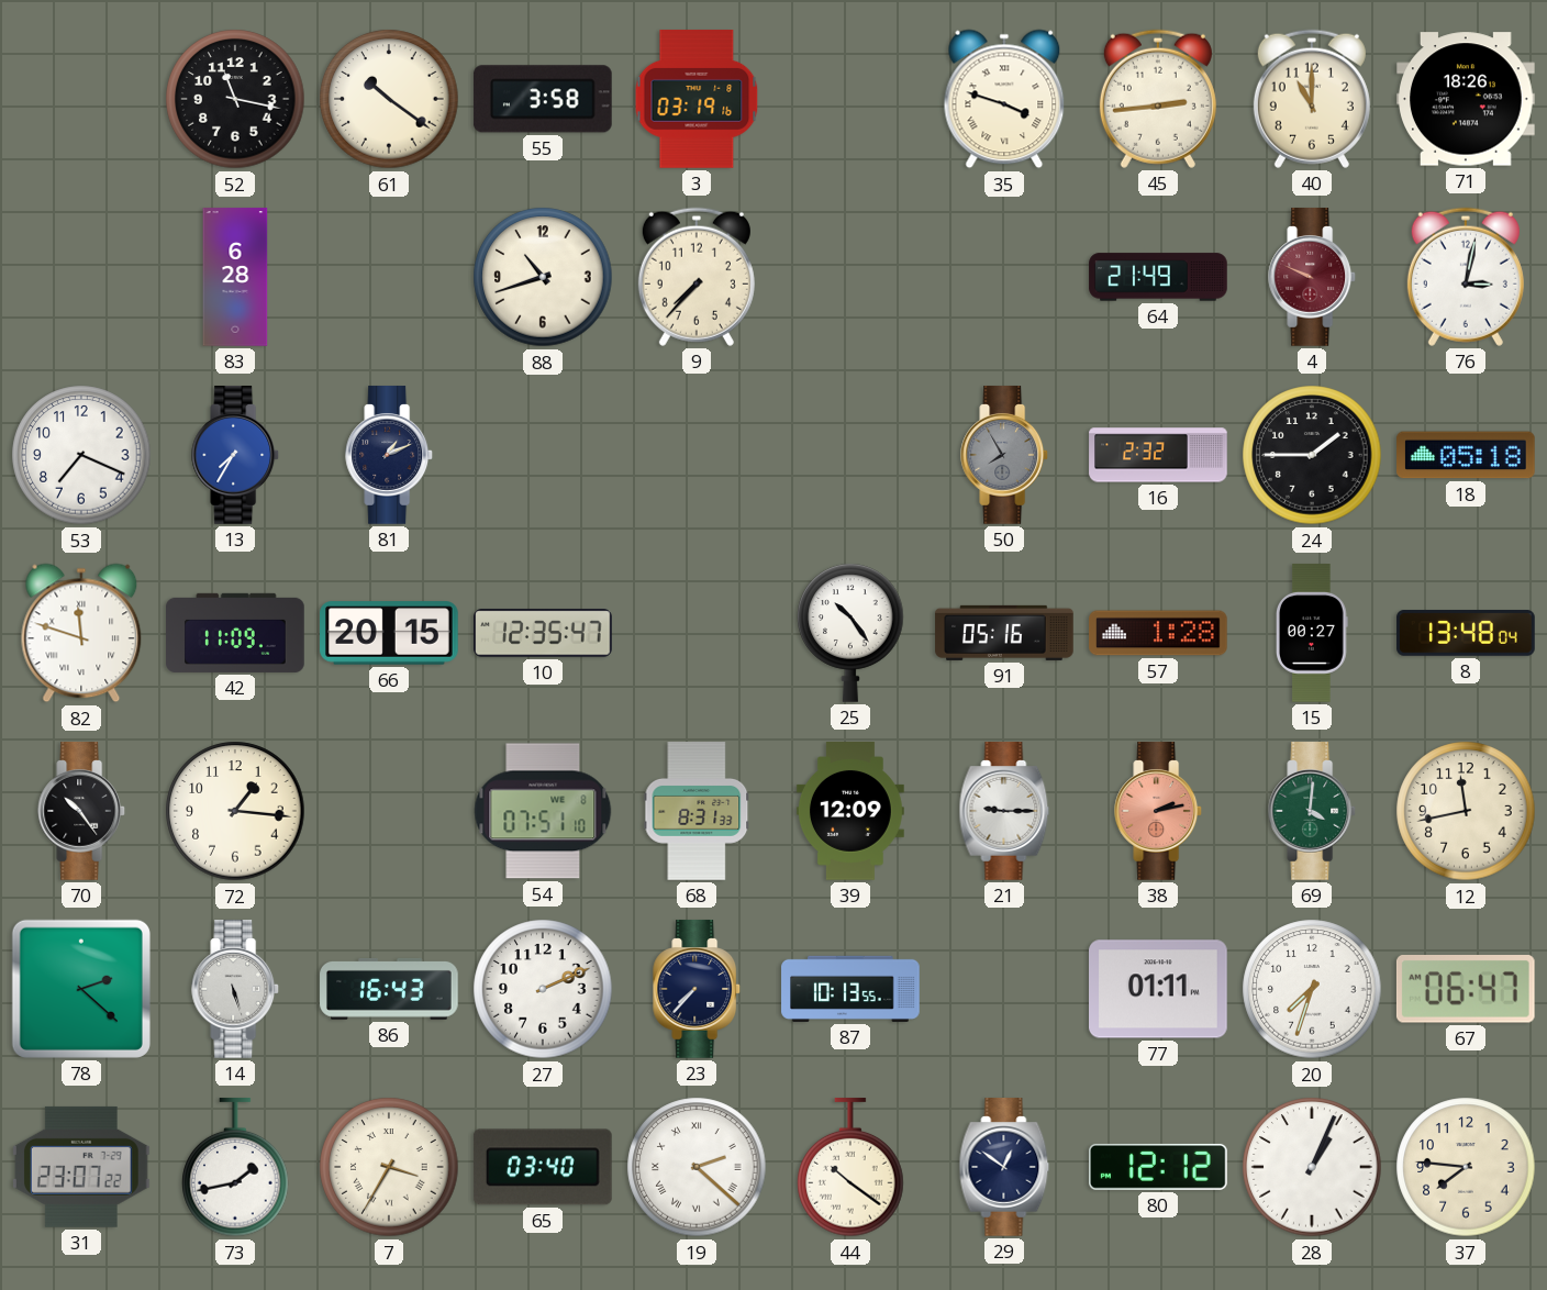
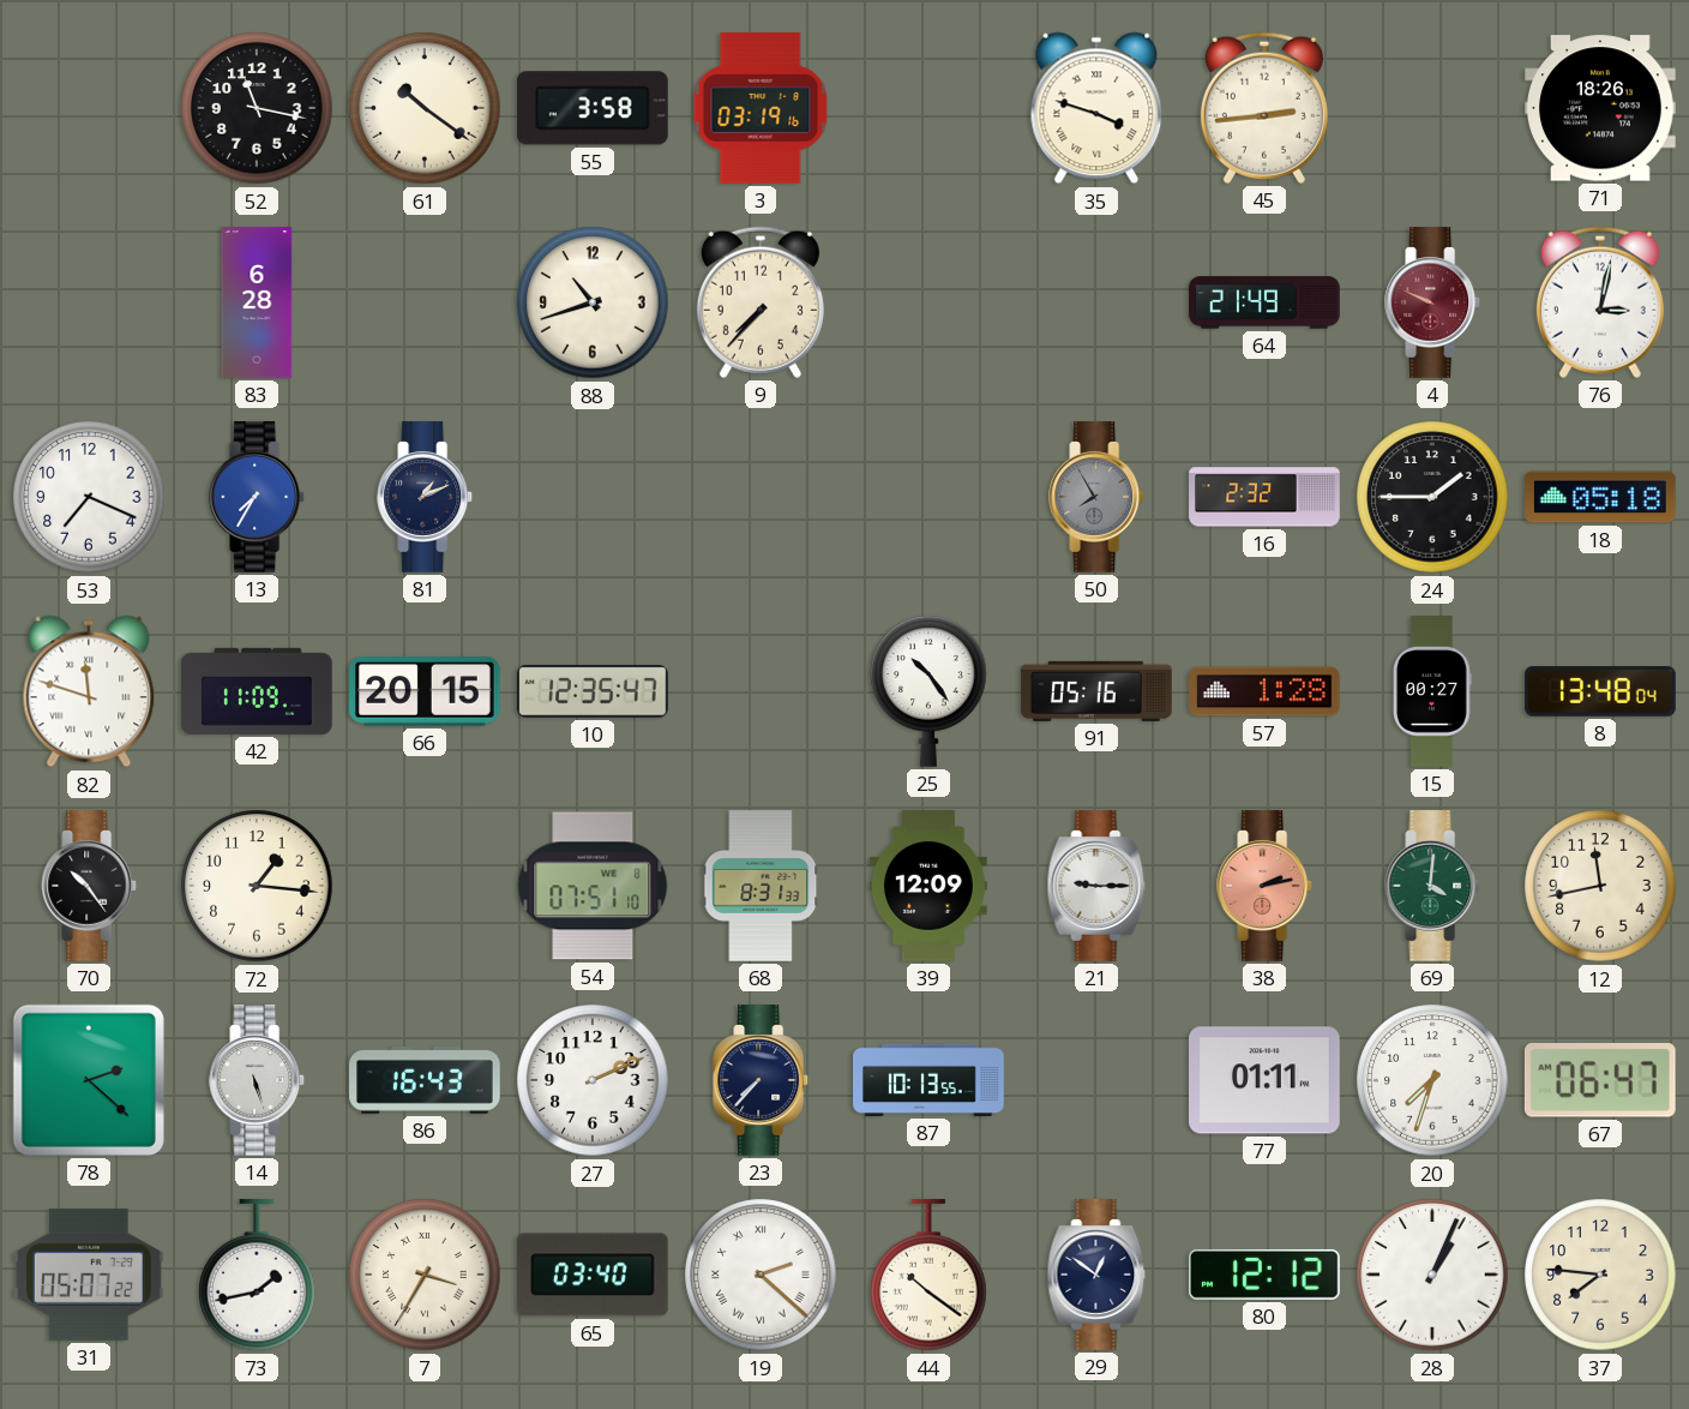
40: 11:00 -> none
31: 23:07 -> 05:07
